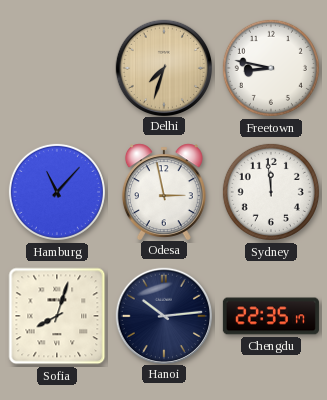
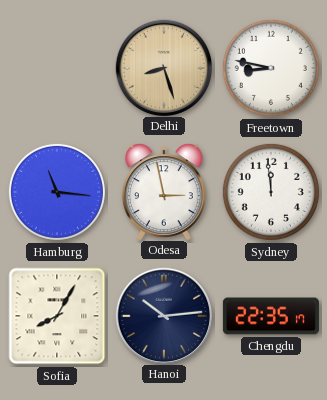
Delhi: 7:33 -> 8:27
Hamburg: 11:07 -> 11:16
Sofia: 8:03 -> 8:05
